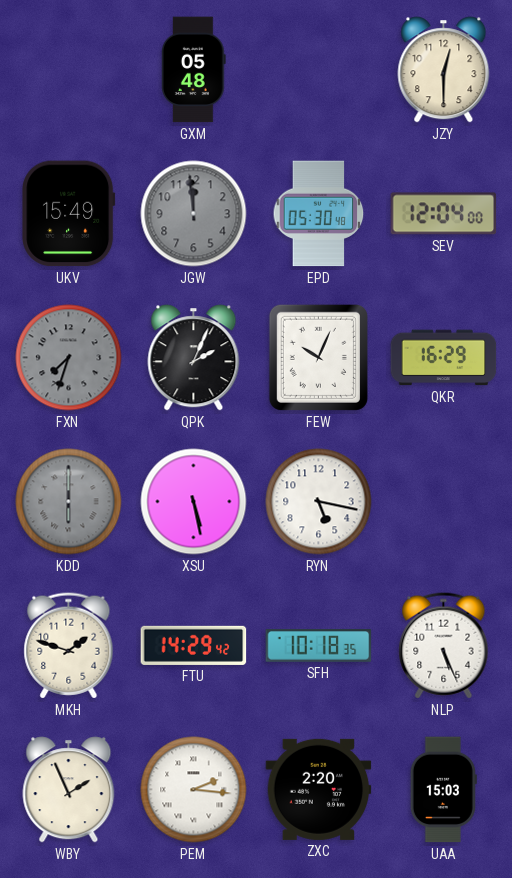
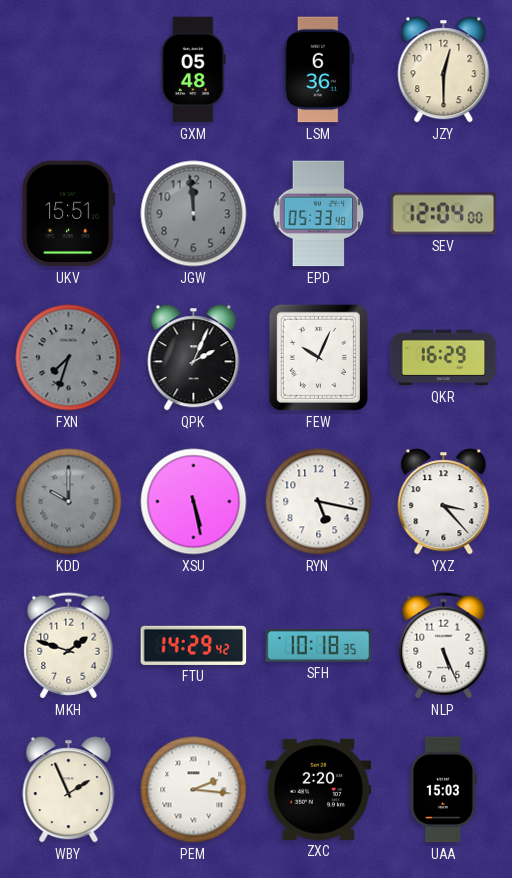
LSM: none -> 6:36
UKV: 15:49 -> 15:51
EPD: 05:30 -> 05:33
KDD: 6:00 -> 10:00
YXZ: none -> 3:23
